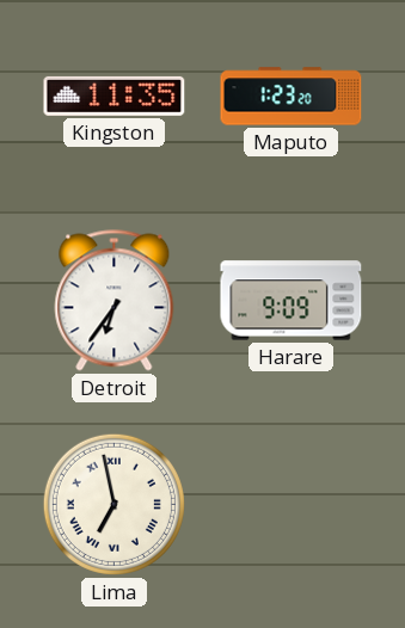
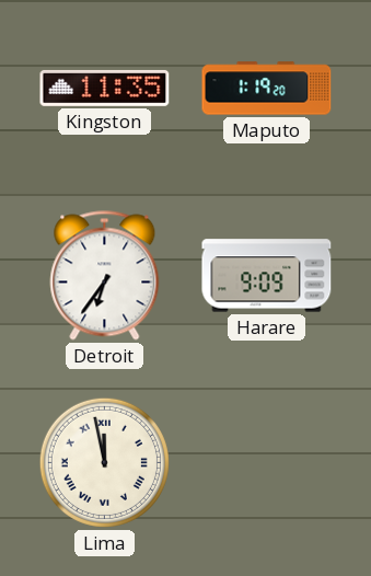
Maputo: 1:23 -> 1:19
Lima: 6:58 -> 11:58
